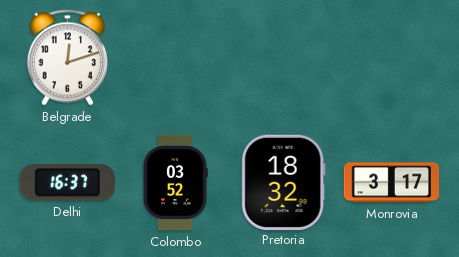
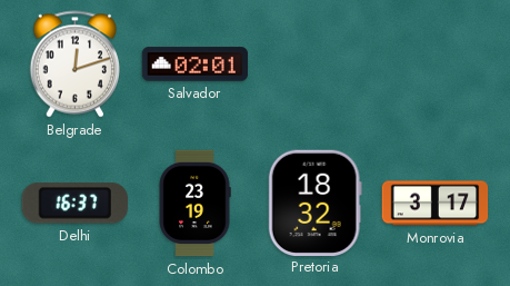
Salvador: none -> 02:01
Colombo: 03:52 -> 23:19
